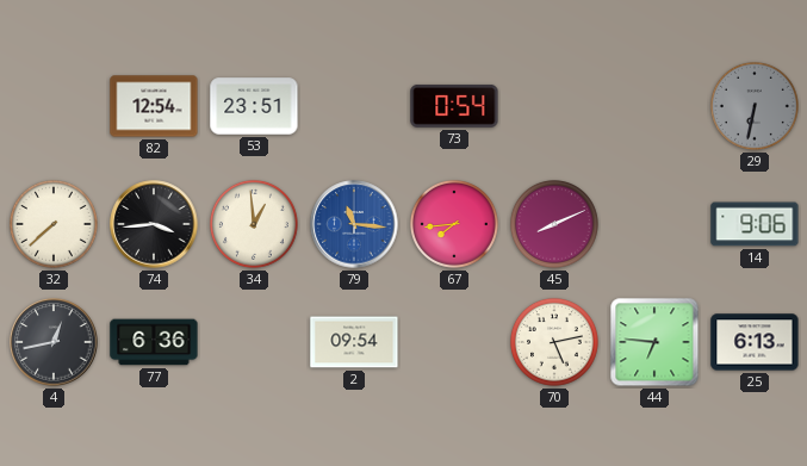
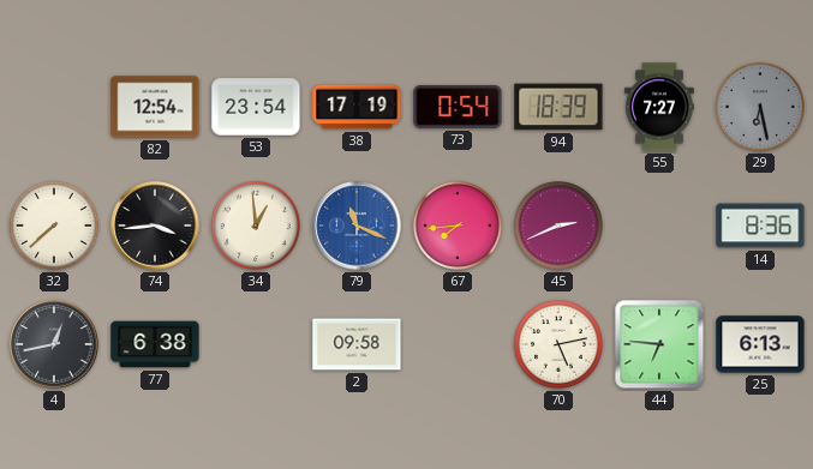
53: 23:51 -> 23:54
38: none -> 17:19
94: none -> 18:39
55: none -> 7:27
29: 6:32 -> 6:28
79: 11:16 -> 11:19
45: 8:11 -> 2:41
14: 9:06 -> 8:36
77: 6:36 -> 6:38
2: 09:54 -> 09:58
